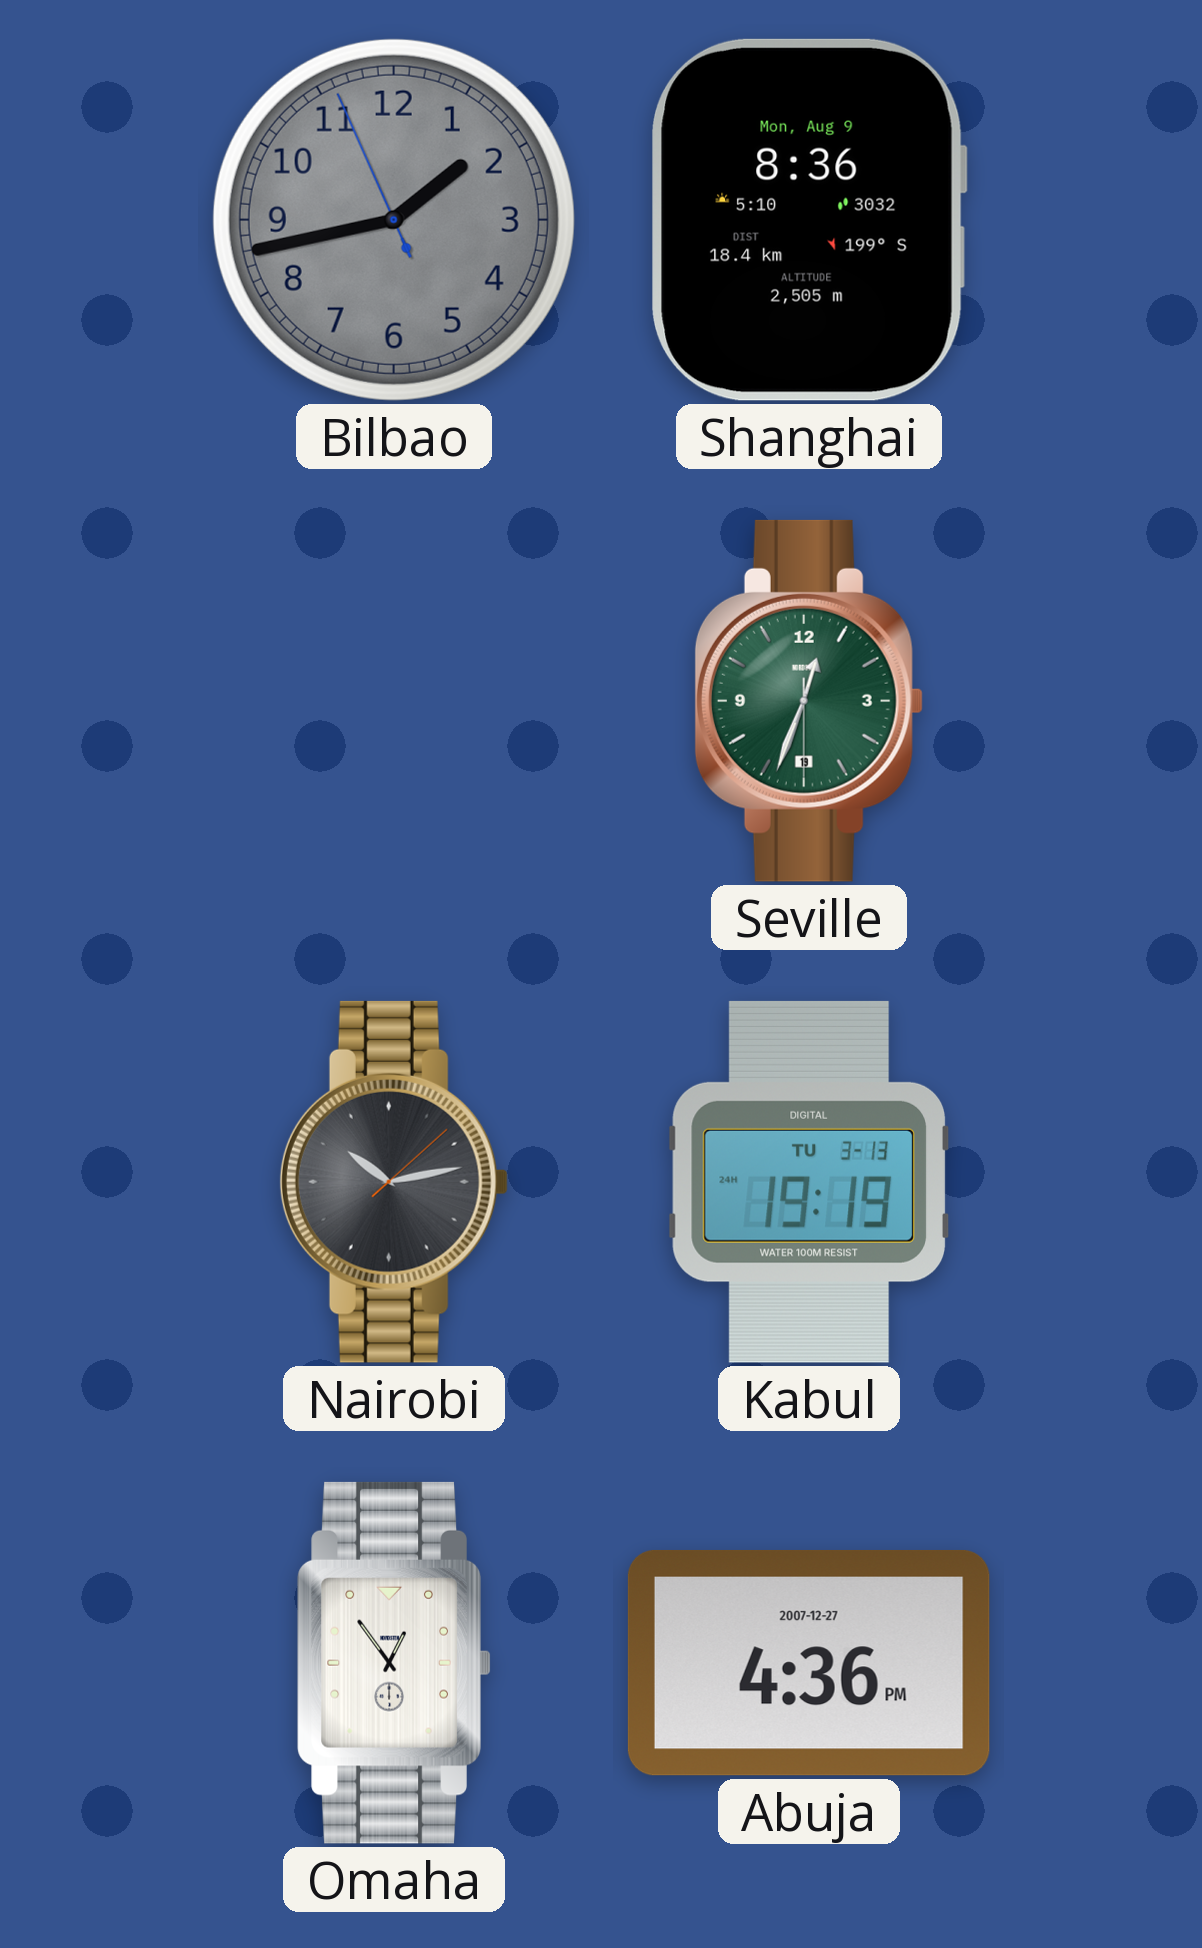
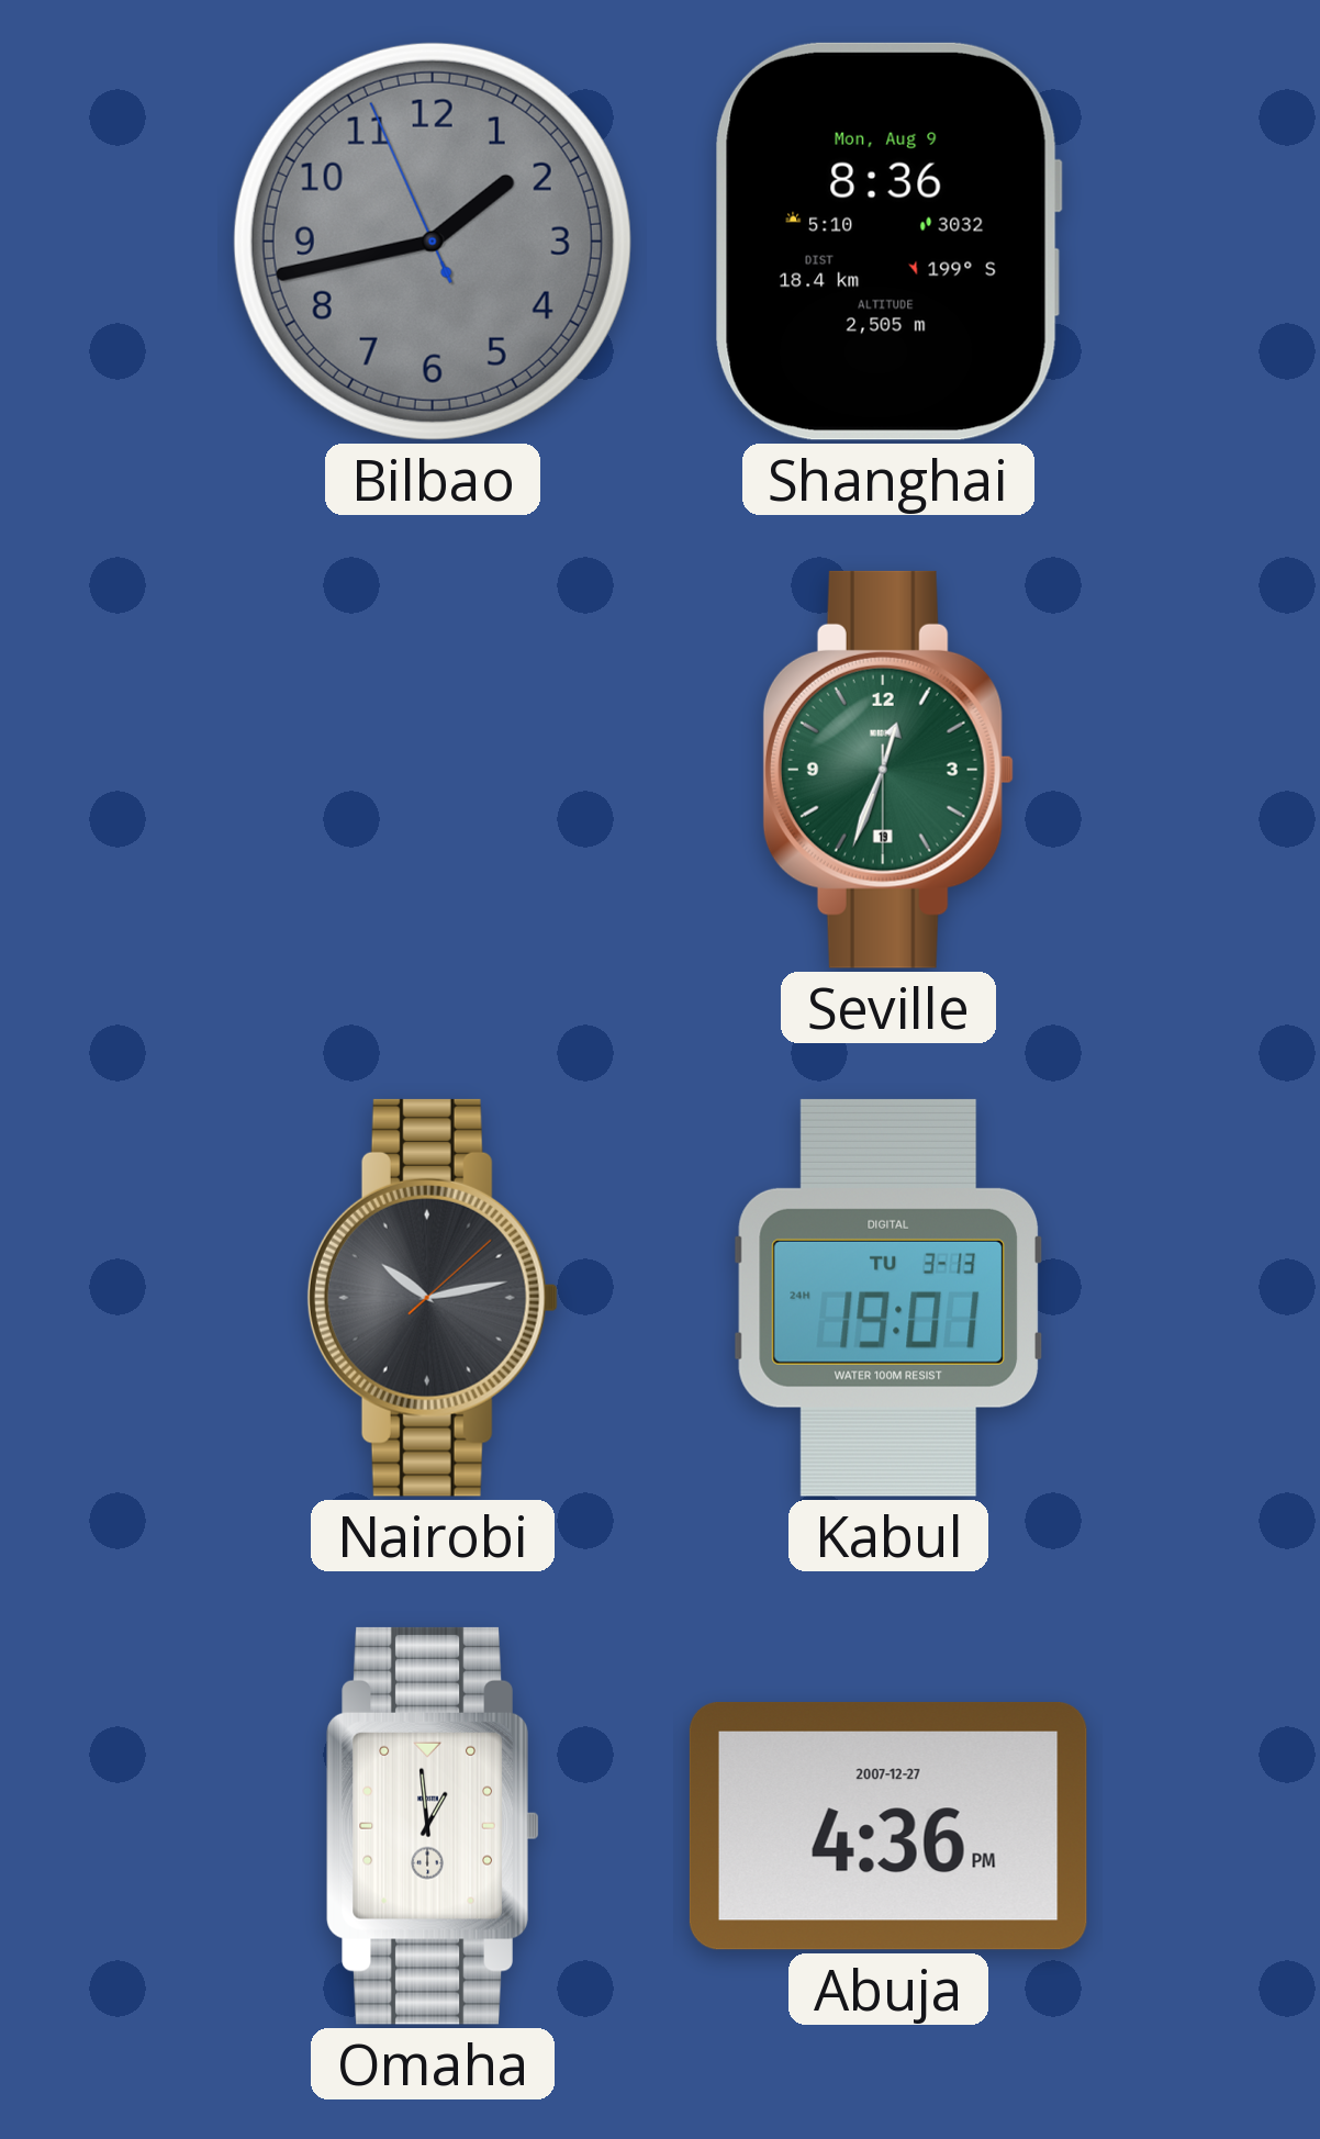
Kabul: 19:19 -> 19:01
Omaha: 12:54 -> 12:59
